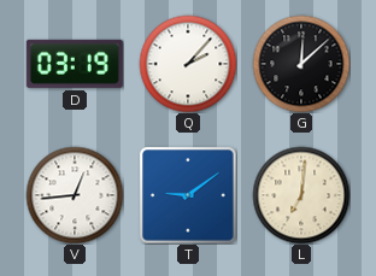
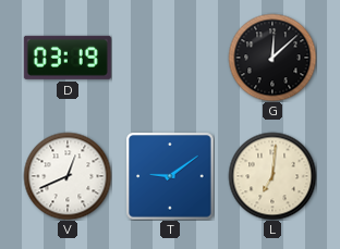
Q: 2:07 -> none
V: 12:44 -> 12:41
